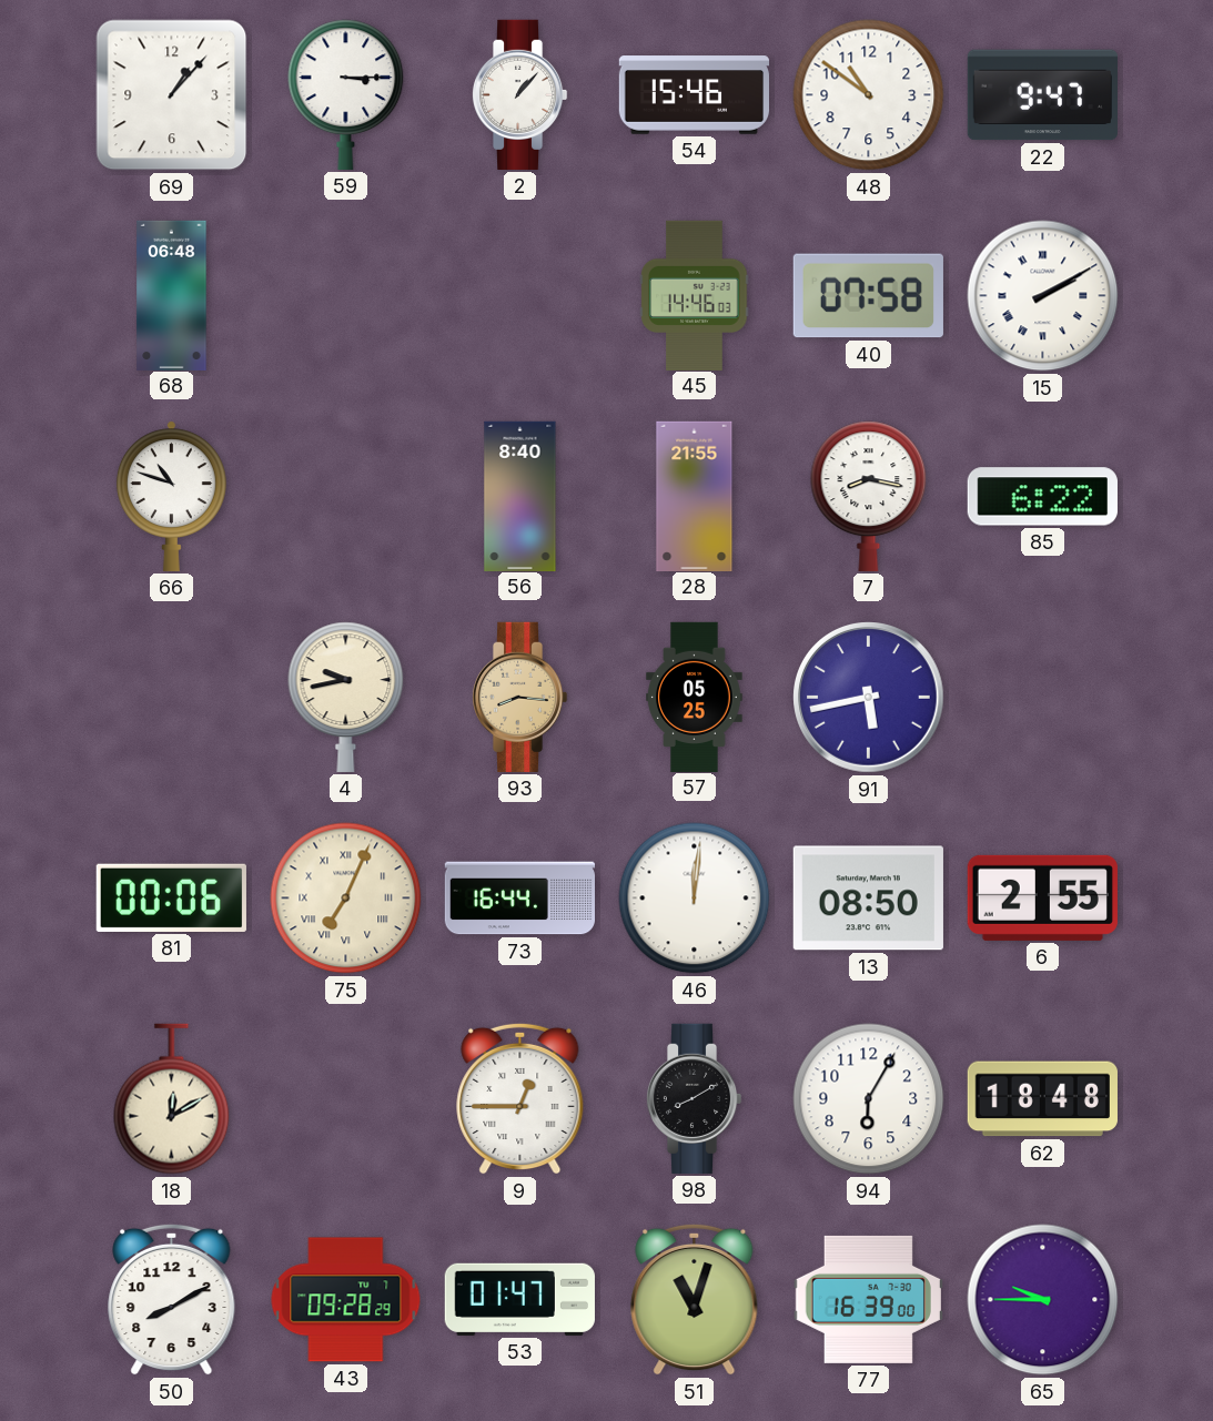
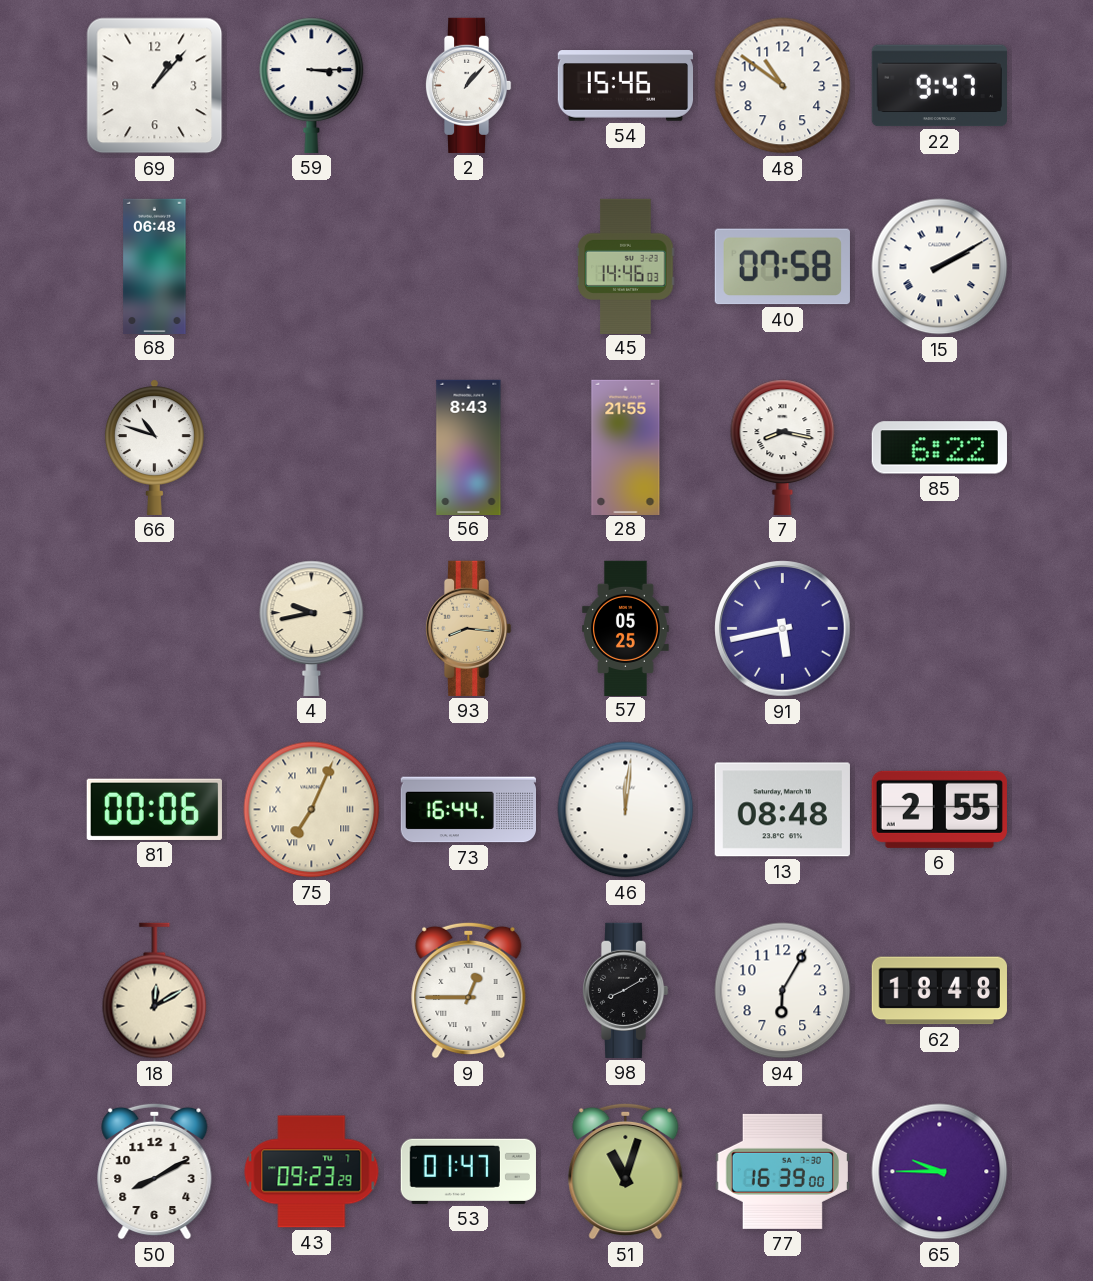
56: 8:40 -> 8:43
13: 08:50 -> 08:48
43: 09:28 -> 09:23
